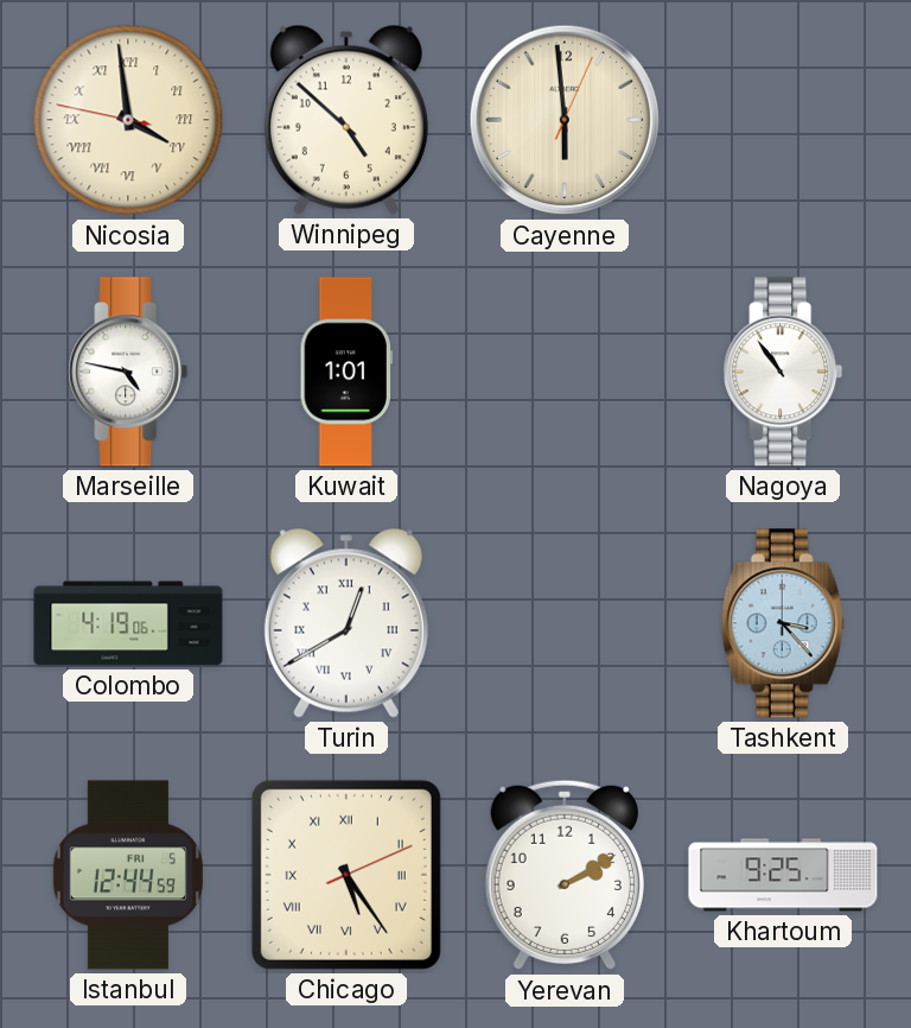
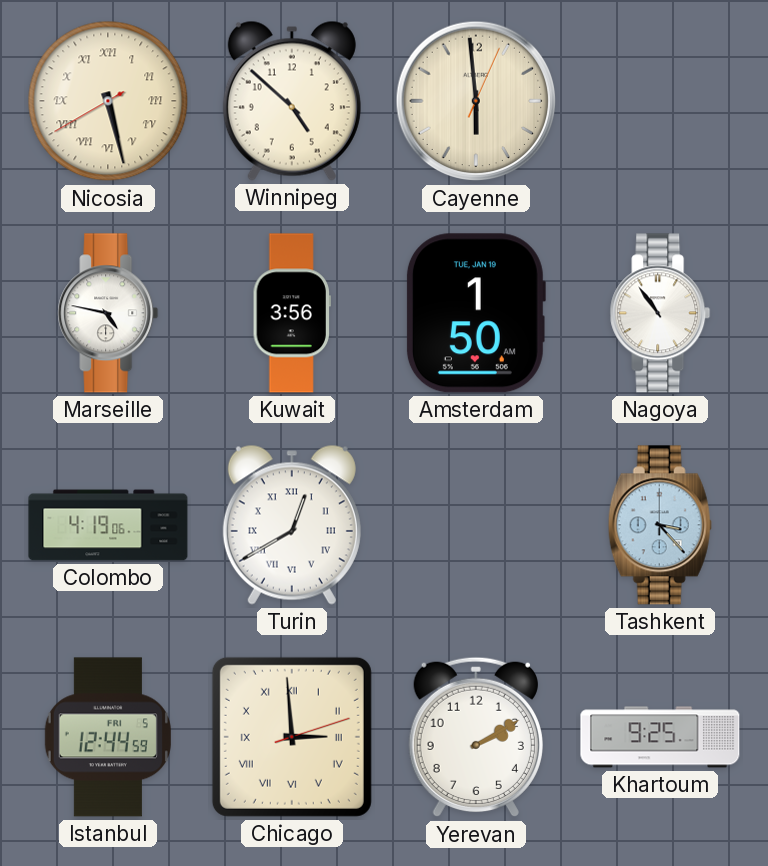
Nicosia: 3:58 -> 5:27
Kuwait: 1:01 -> 3:56
Amsterdam: none -> 1:50
Chicago: 5:24 -> 2:59
